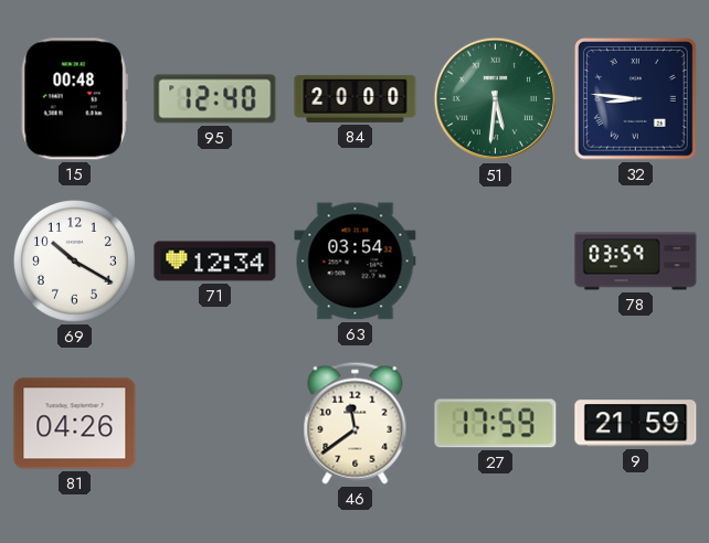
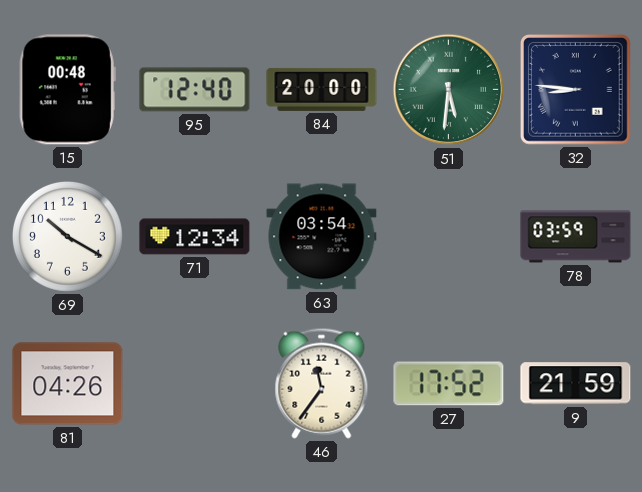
46: 11:39 -> 11:36
27: 17:59 -> 17:52
